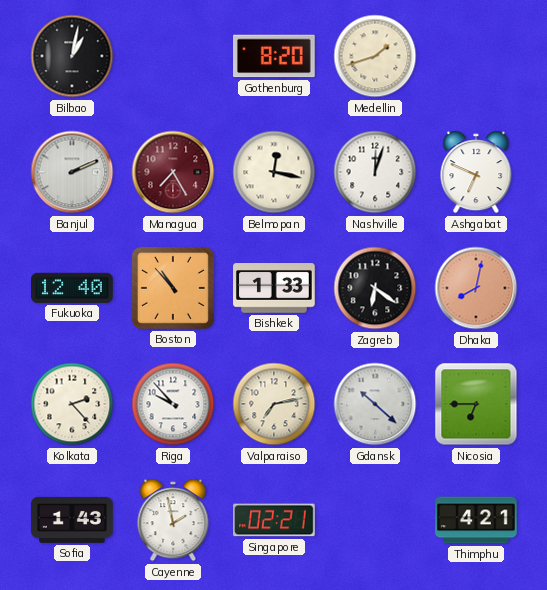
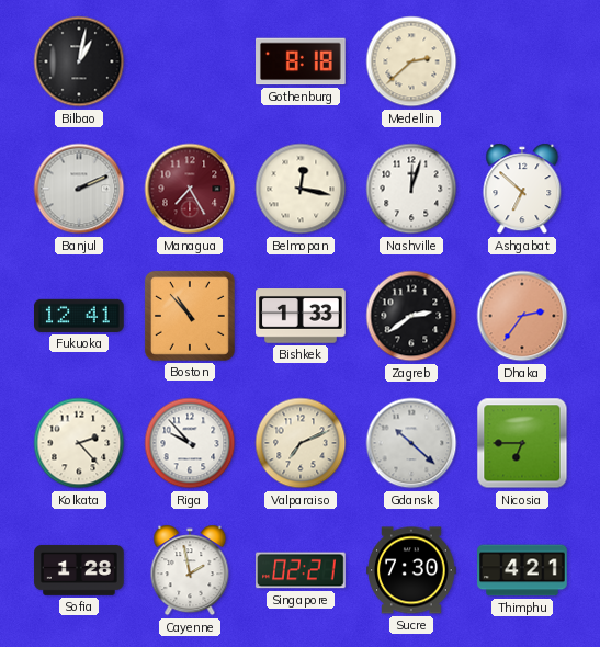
Gothenburg: 8:20 -> 8:18
Medellin: 1:42 -> 2:38
Ashgabat: 6:49 -> 6:52
Fukuoka: 12:40 -> 12:41
Zagreb: 6:21 -> 2:39
Dhaka: 8:02 -> 2:36
Valparaiso: 7:13 -> 7:11
Sofia: 1:43 -> 1:28
Sucre: none -> 7:30
